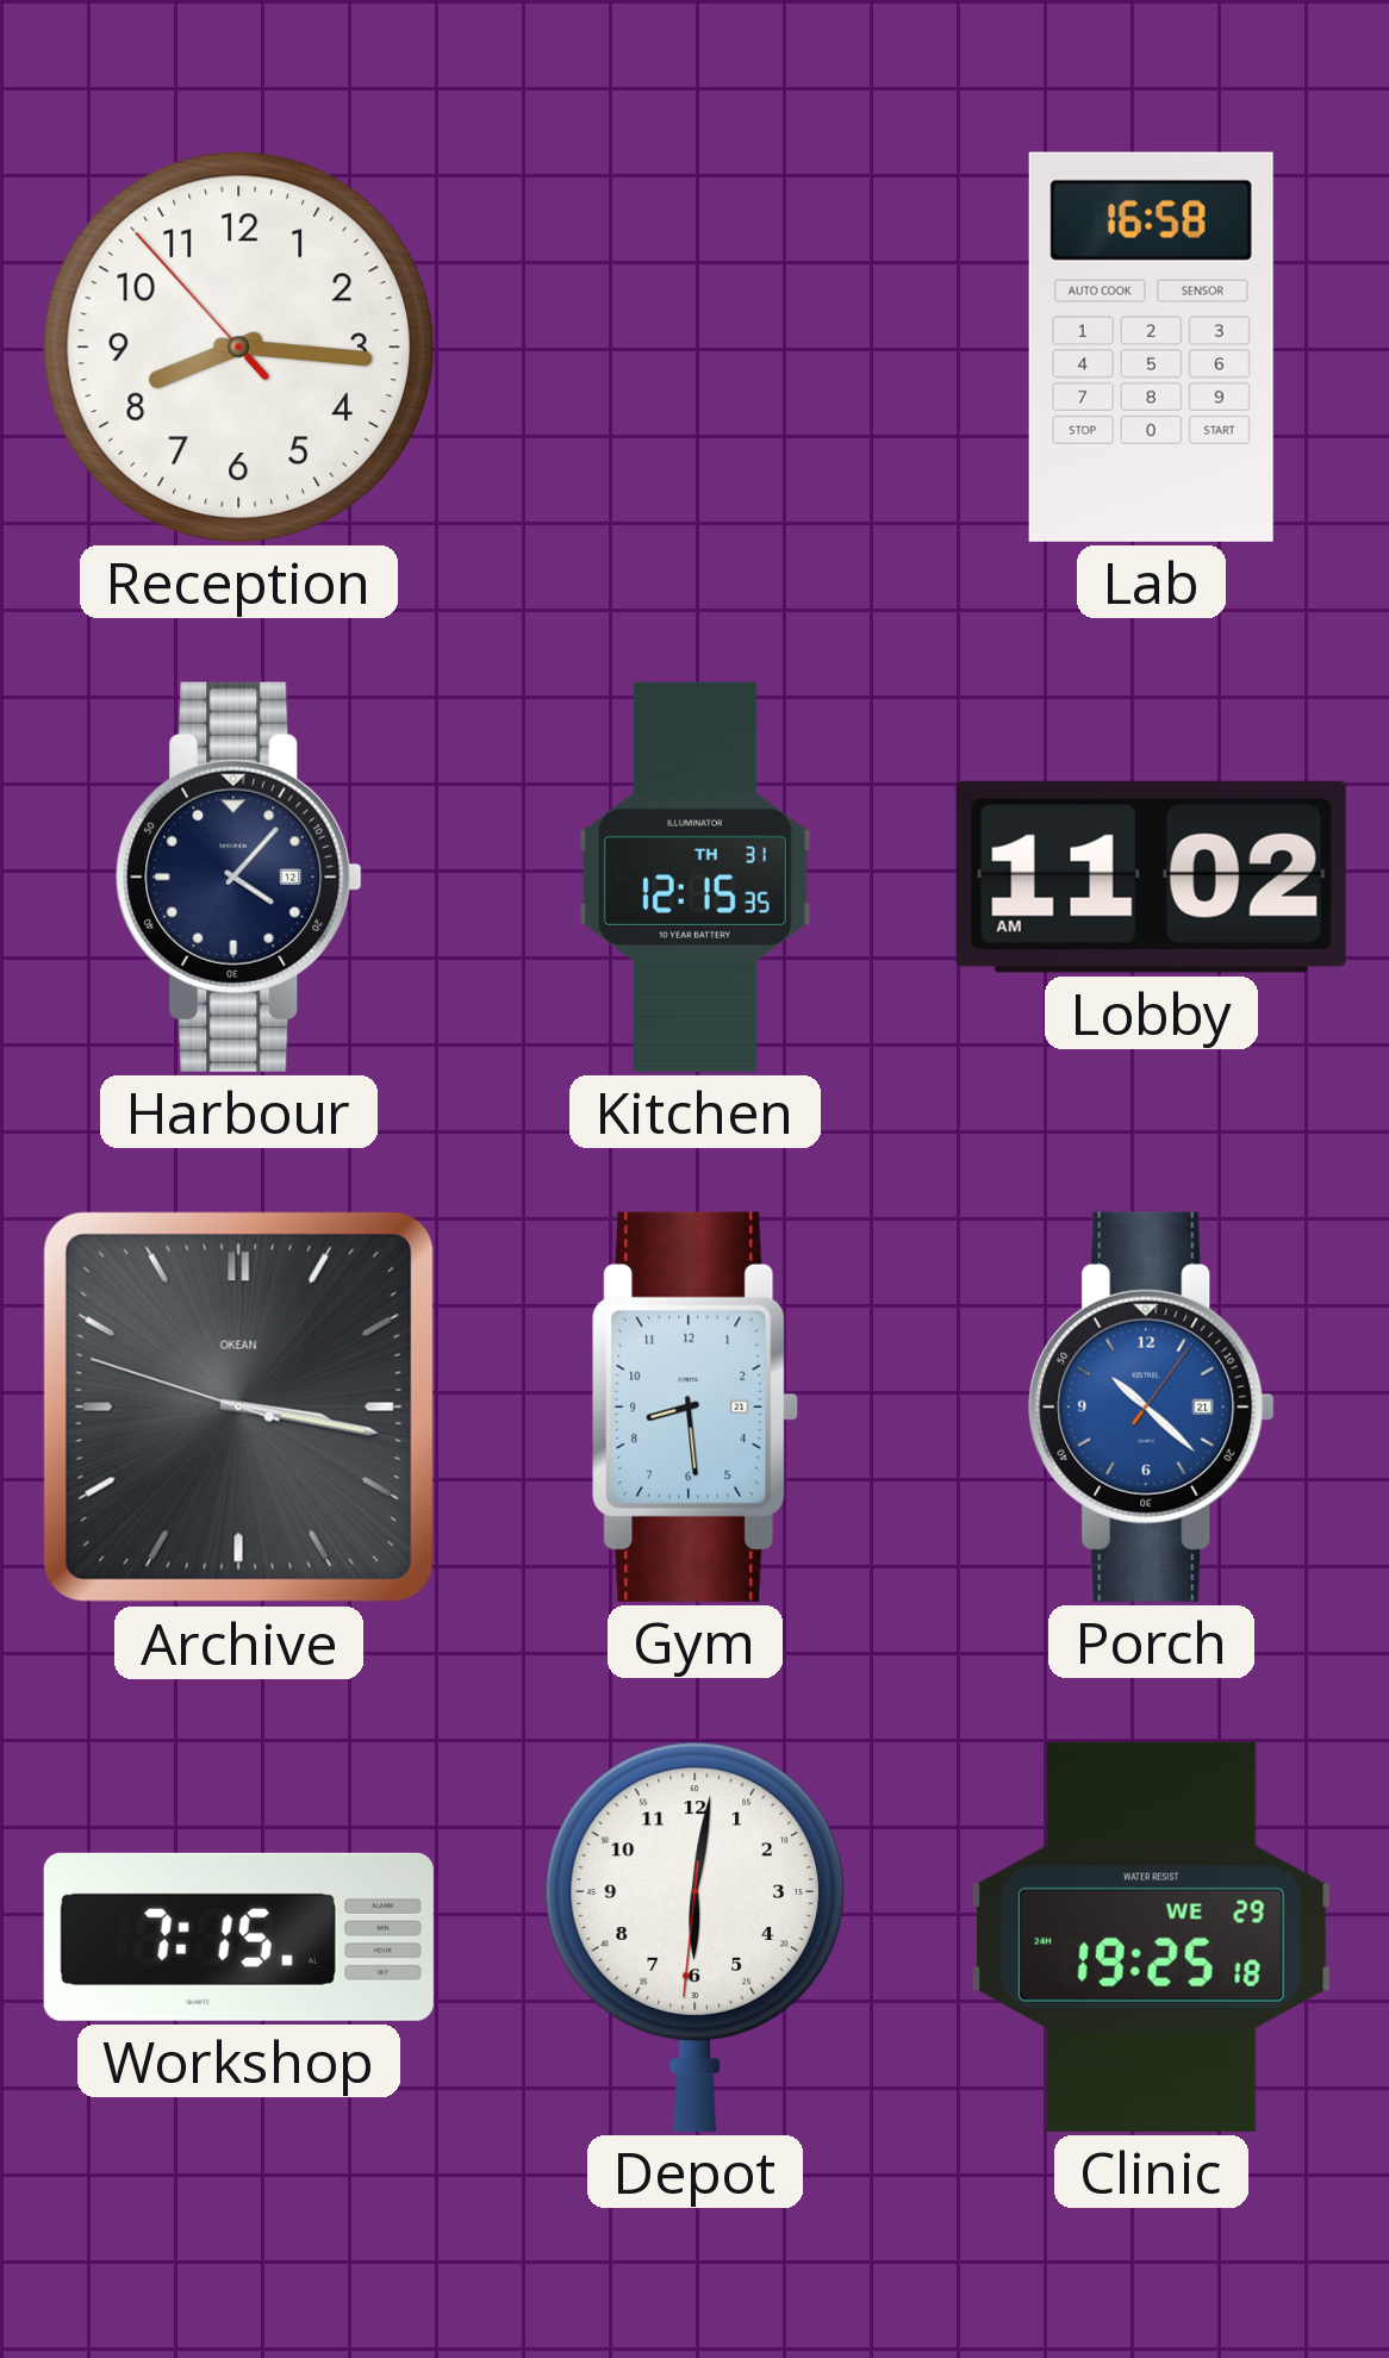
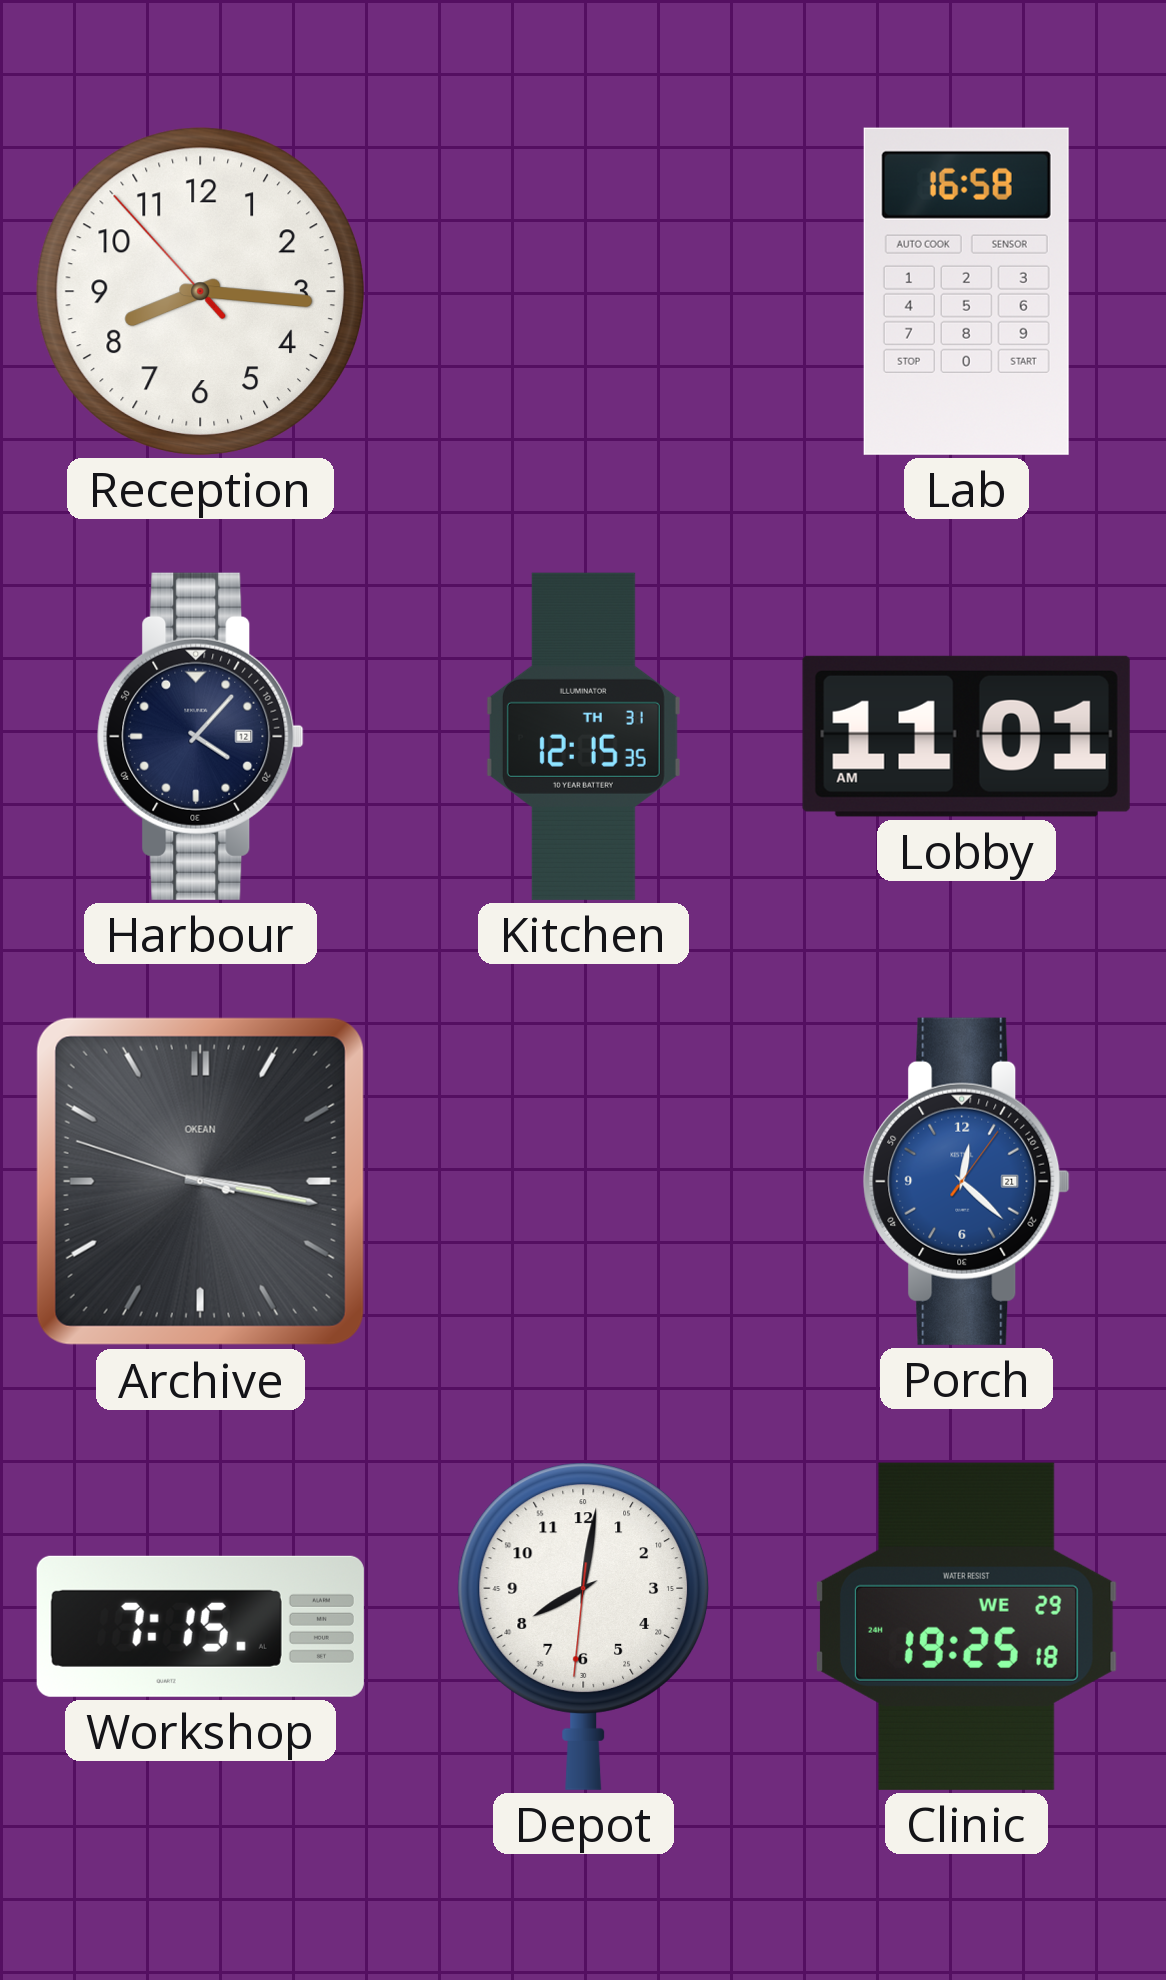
Lobby: 11:02 -> 11:01
Gym: 8:29 -> none
Porch: 10:22 -> 12:22
Depot: 6:01 -> 8:01
